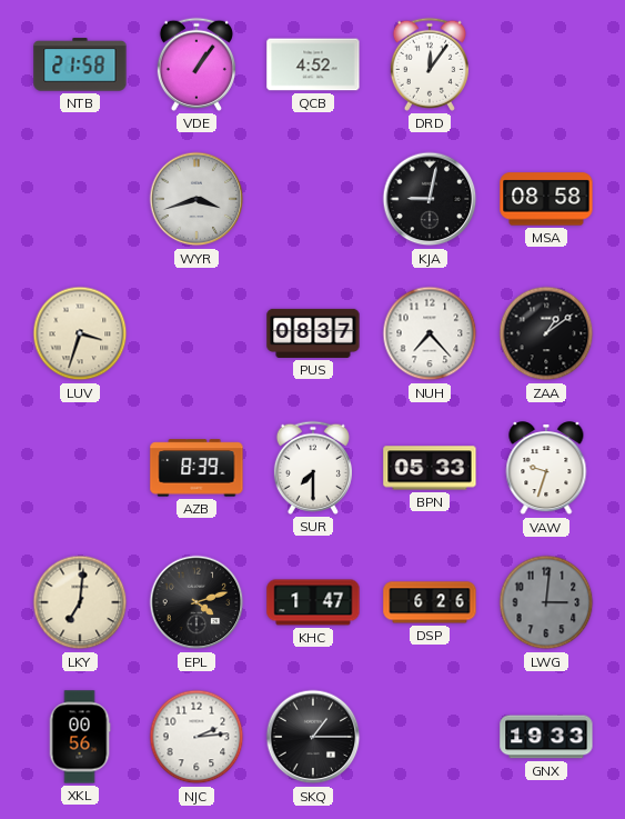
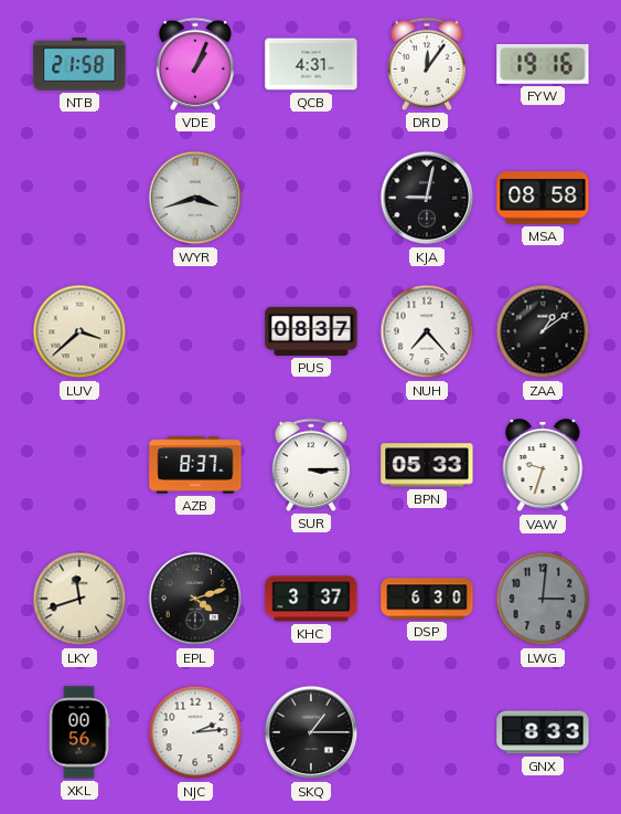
VDE: 1:06 -> 1:04
QCB: 4:52 -> 4:31
FYW: none -> 19:16
LUV: 3:33 -> 3:38
AZB: 8:39 -> 8:37
SUR: 7:30 -> 3:15
LKY: 7:01 -> 11:42
KHC: 1:47 -> 3:37
DSP: 6:26 -> 6:30
GNX: 19:33 -> 8:33
